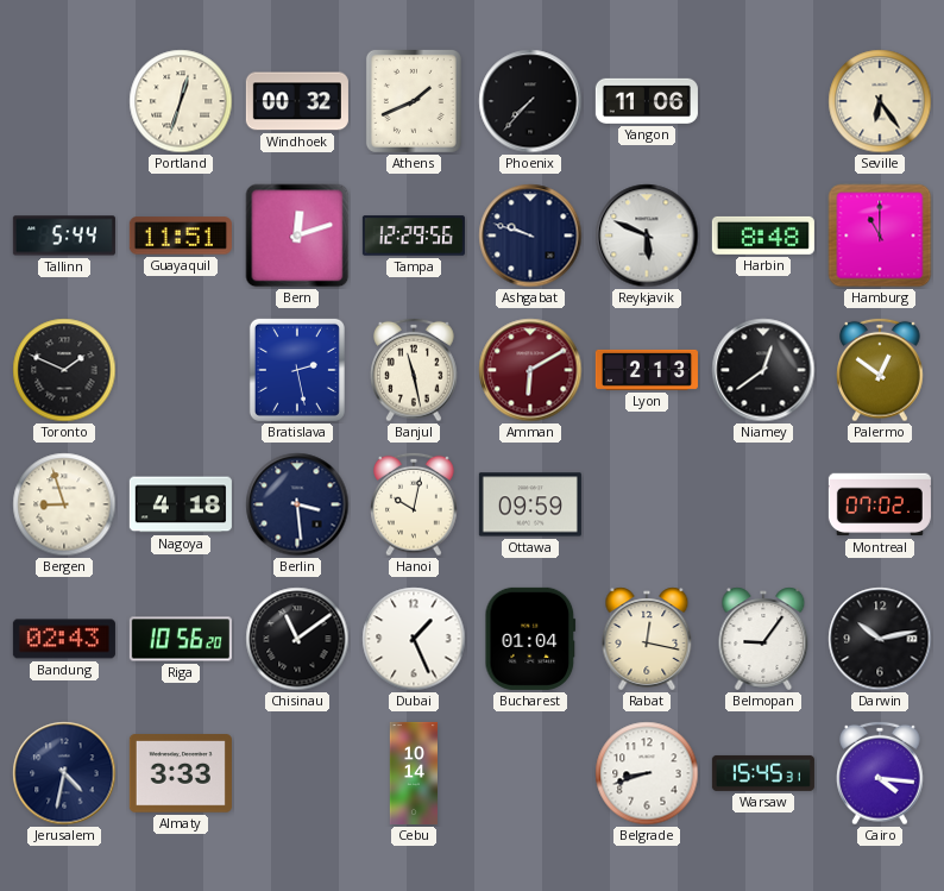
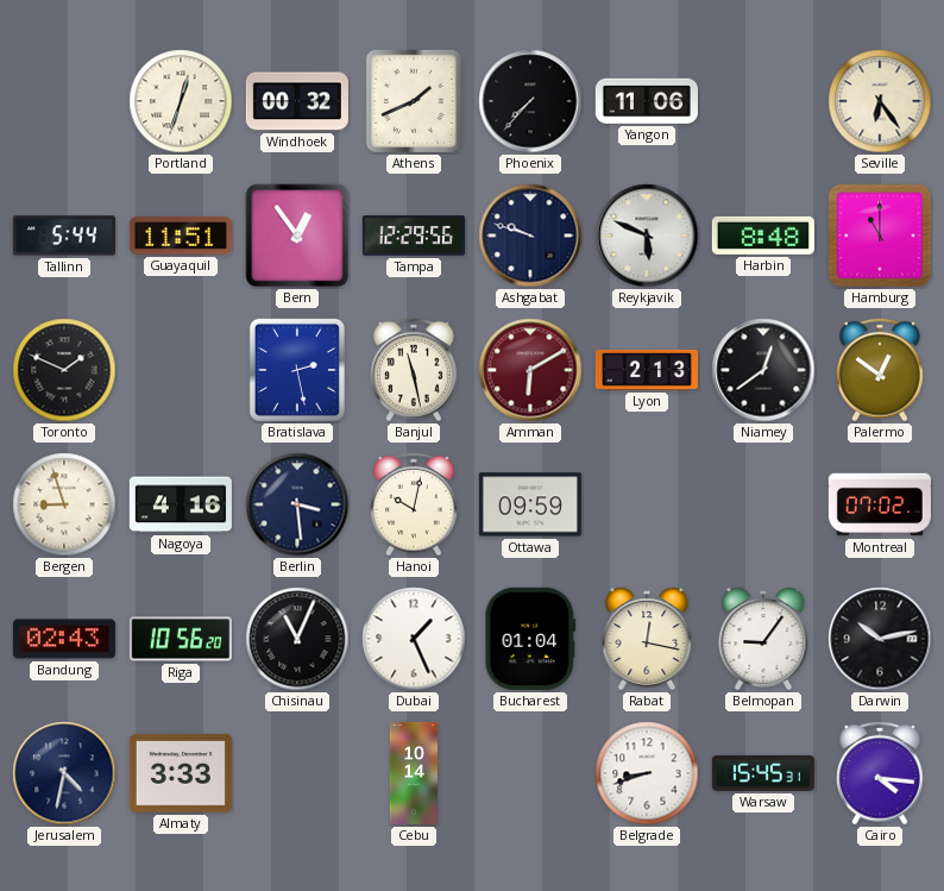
Bern: 12:12 -> 12:54
Nagoya: 4:18 -> 4:16
Chisinau: 11:09 -> 11:04
